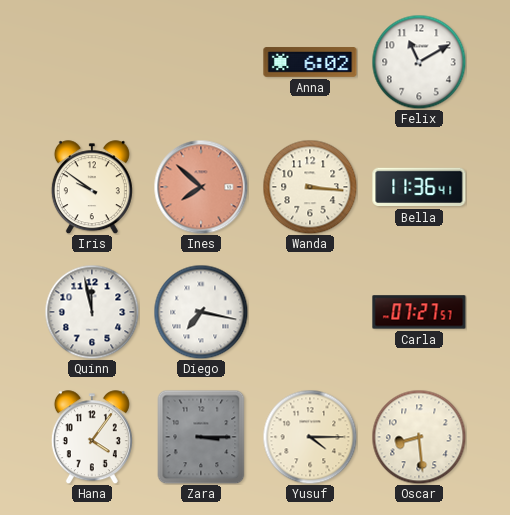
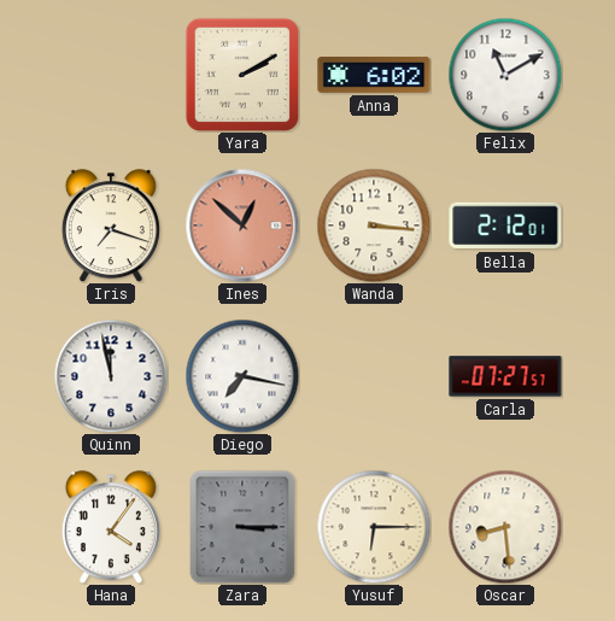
Yara: none -> 2:10
Iris: 9:51 -> 7:18
Ines: 7:52 -> 12:52
Bella: 11:36 -> 2:12
Yusuf: 4:15 -> 6:15
